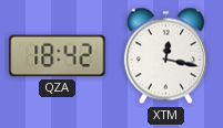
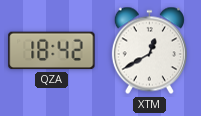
XTM: 12:17 -> 12:40
